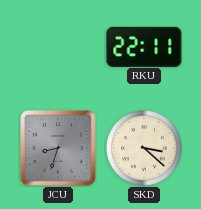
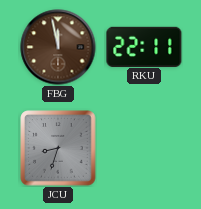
FBG: none -> 11:58
SKD: 3:22 -> none
